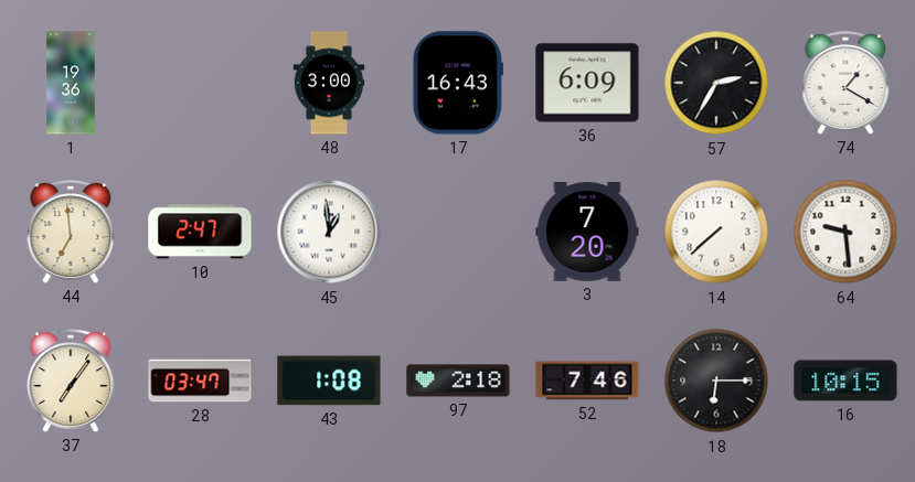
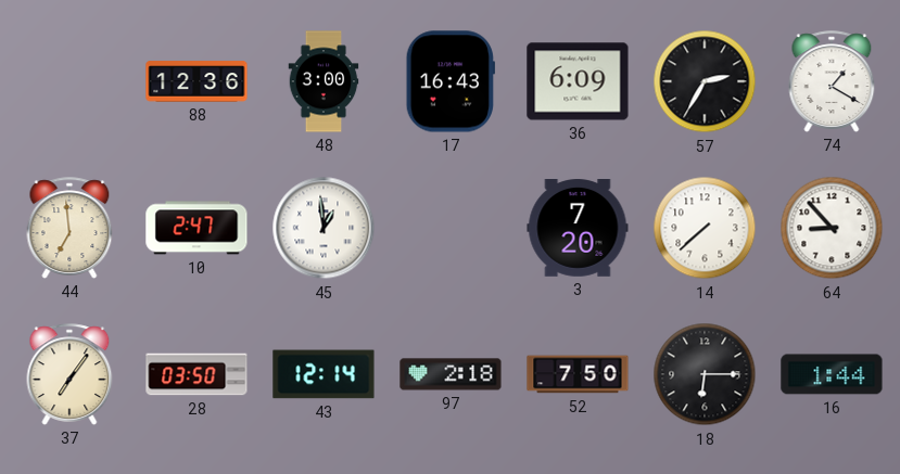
1: 19:36 -> none
88: none -> 12:36
64: 9:29 -> 8:53
28: 03:47 -> 03:50
43: 1:08 -> 12:14
52: 7:46 -> 7:50
16: 10:15 -> 1:44
